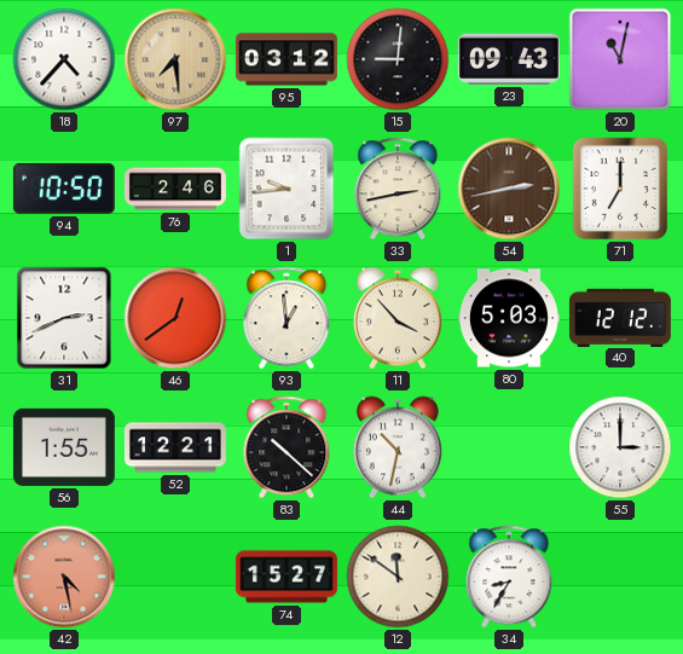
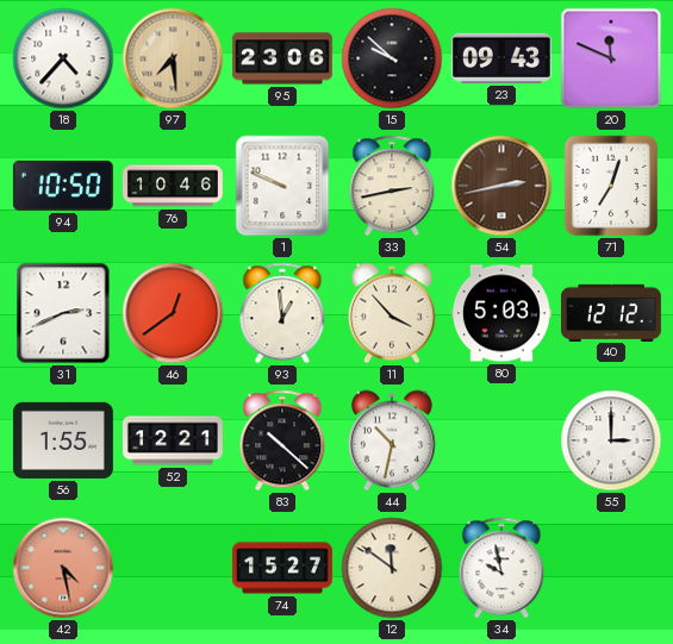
95: 03:12 -> 23:06
15: 9:01 -> 9:52
20: 11:02 -> 11:49
76: 2:46 -> 10:46
1: 9:44 -> 9:49
71: 7:00 -> 7:03
34: 8:35 -> 9:58
